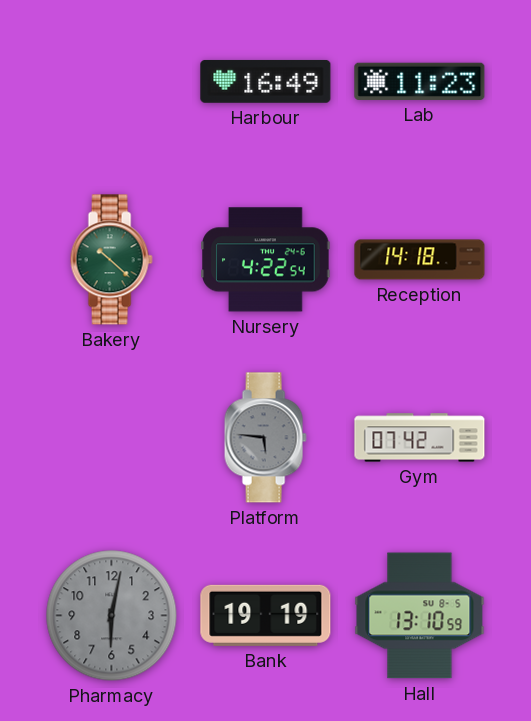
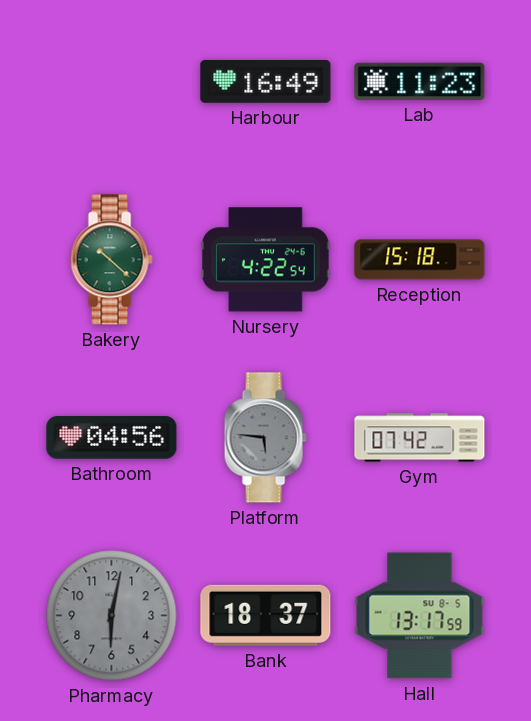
Reception: 14:18 -> 15:18
Bathroom: none -> 04:56
Bank: 19:19 -> 18:37
Hall: 13:10 -> 13:17
